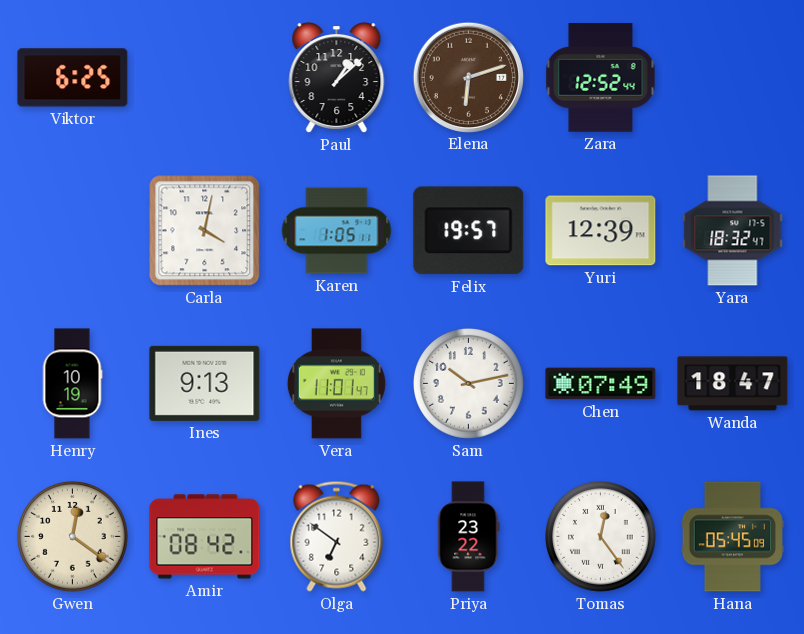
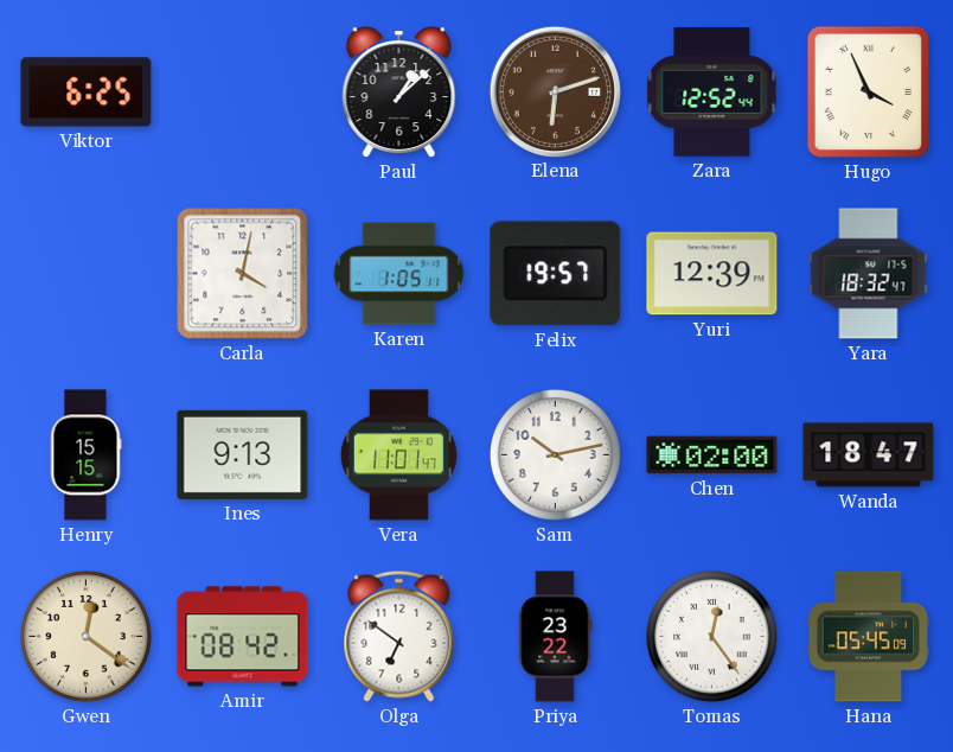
Hugo: none -> 3:56
Henry: 10:19 -> 15:15
Chen: 07:49 -> 02:00
